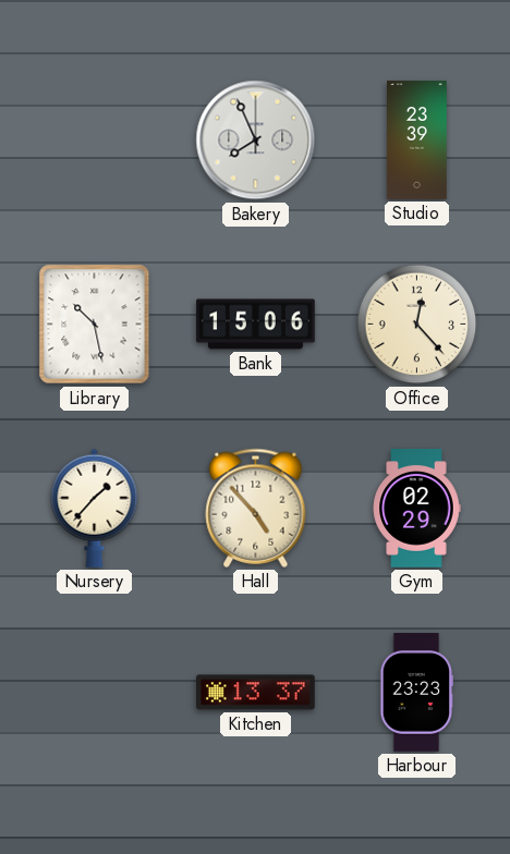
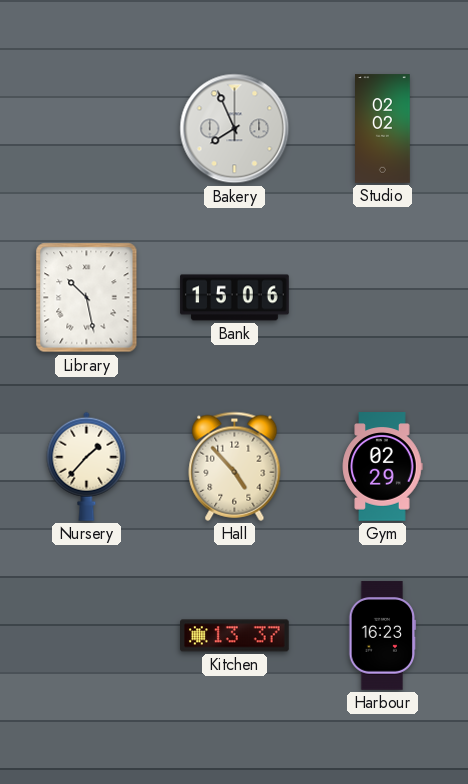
Studio: 23:39 -> 02:02
Office: 12:23 -> none
Harbour: 23:23 -> 16:23
